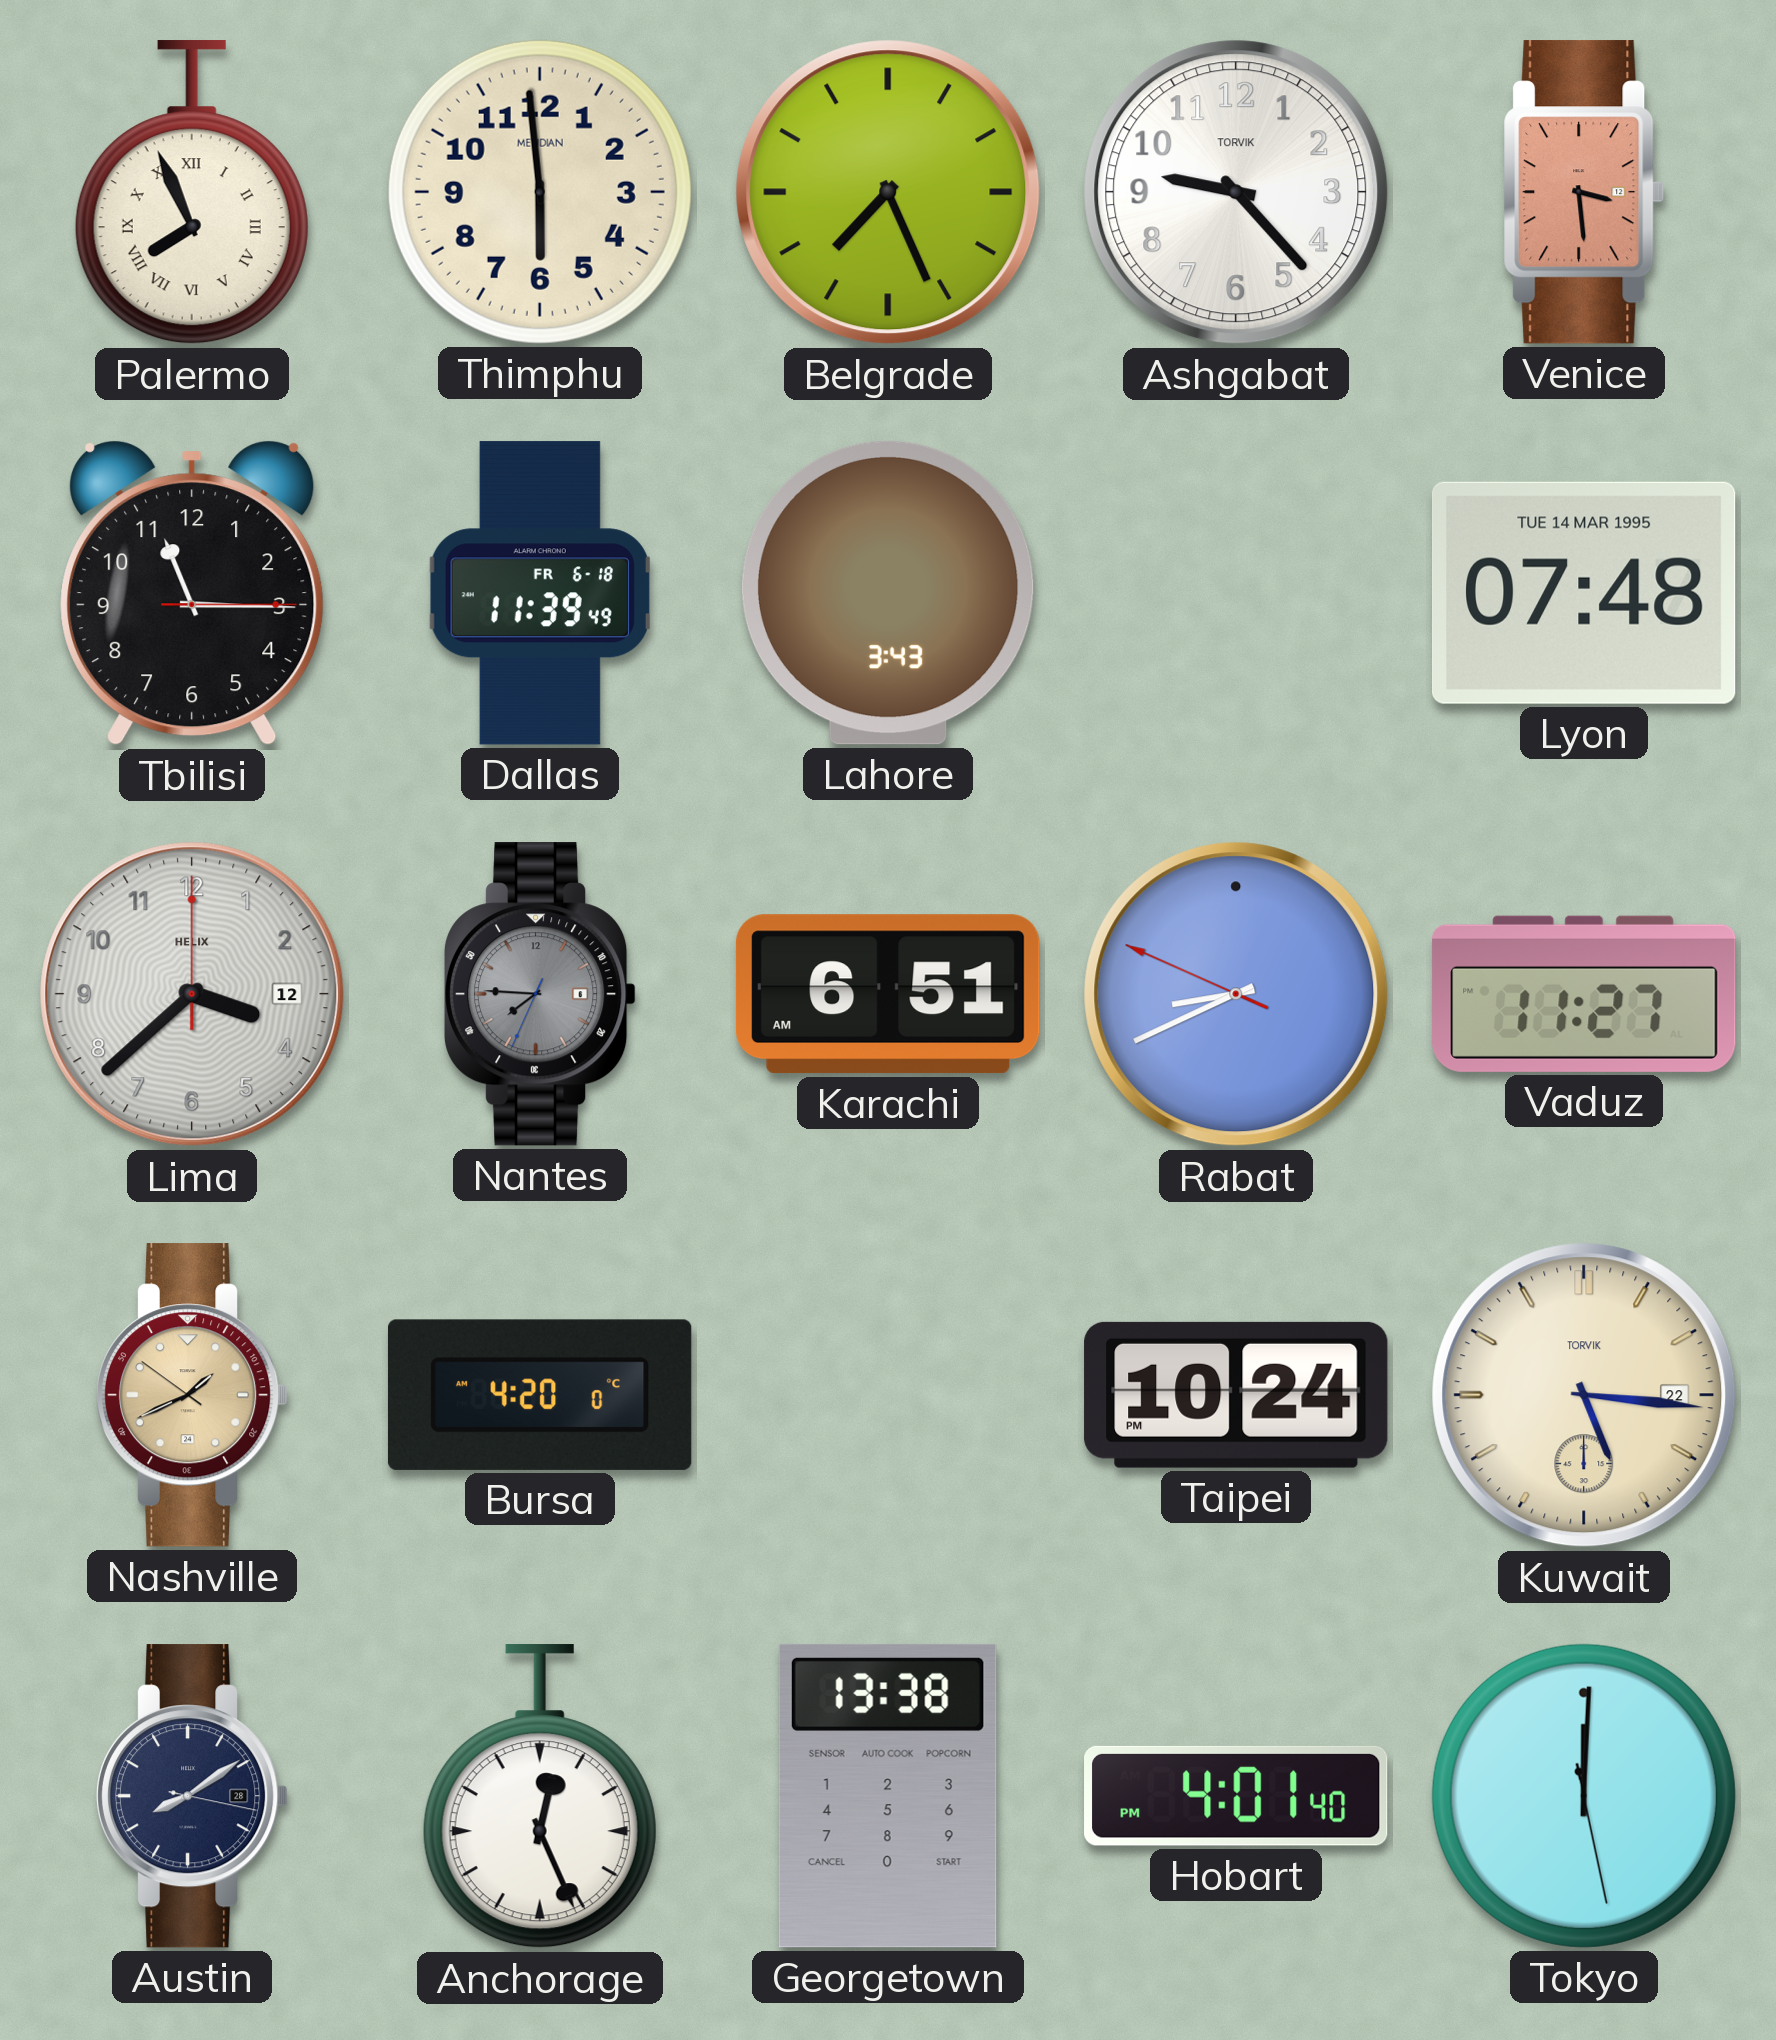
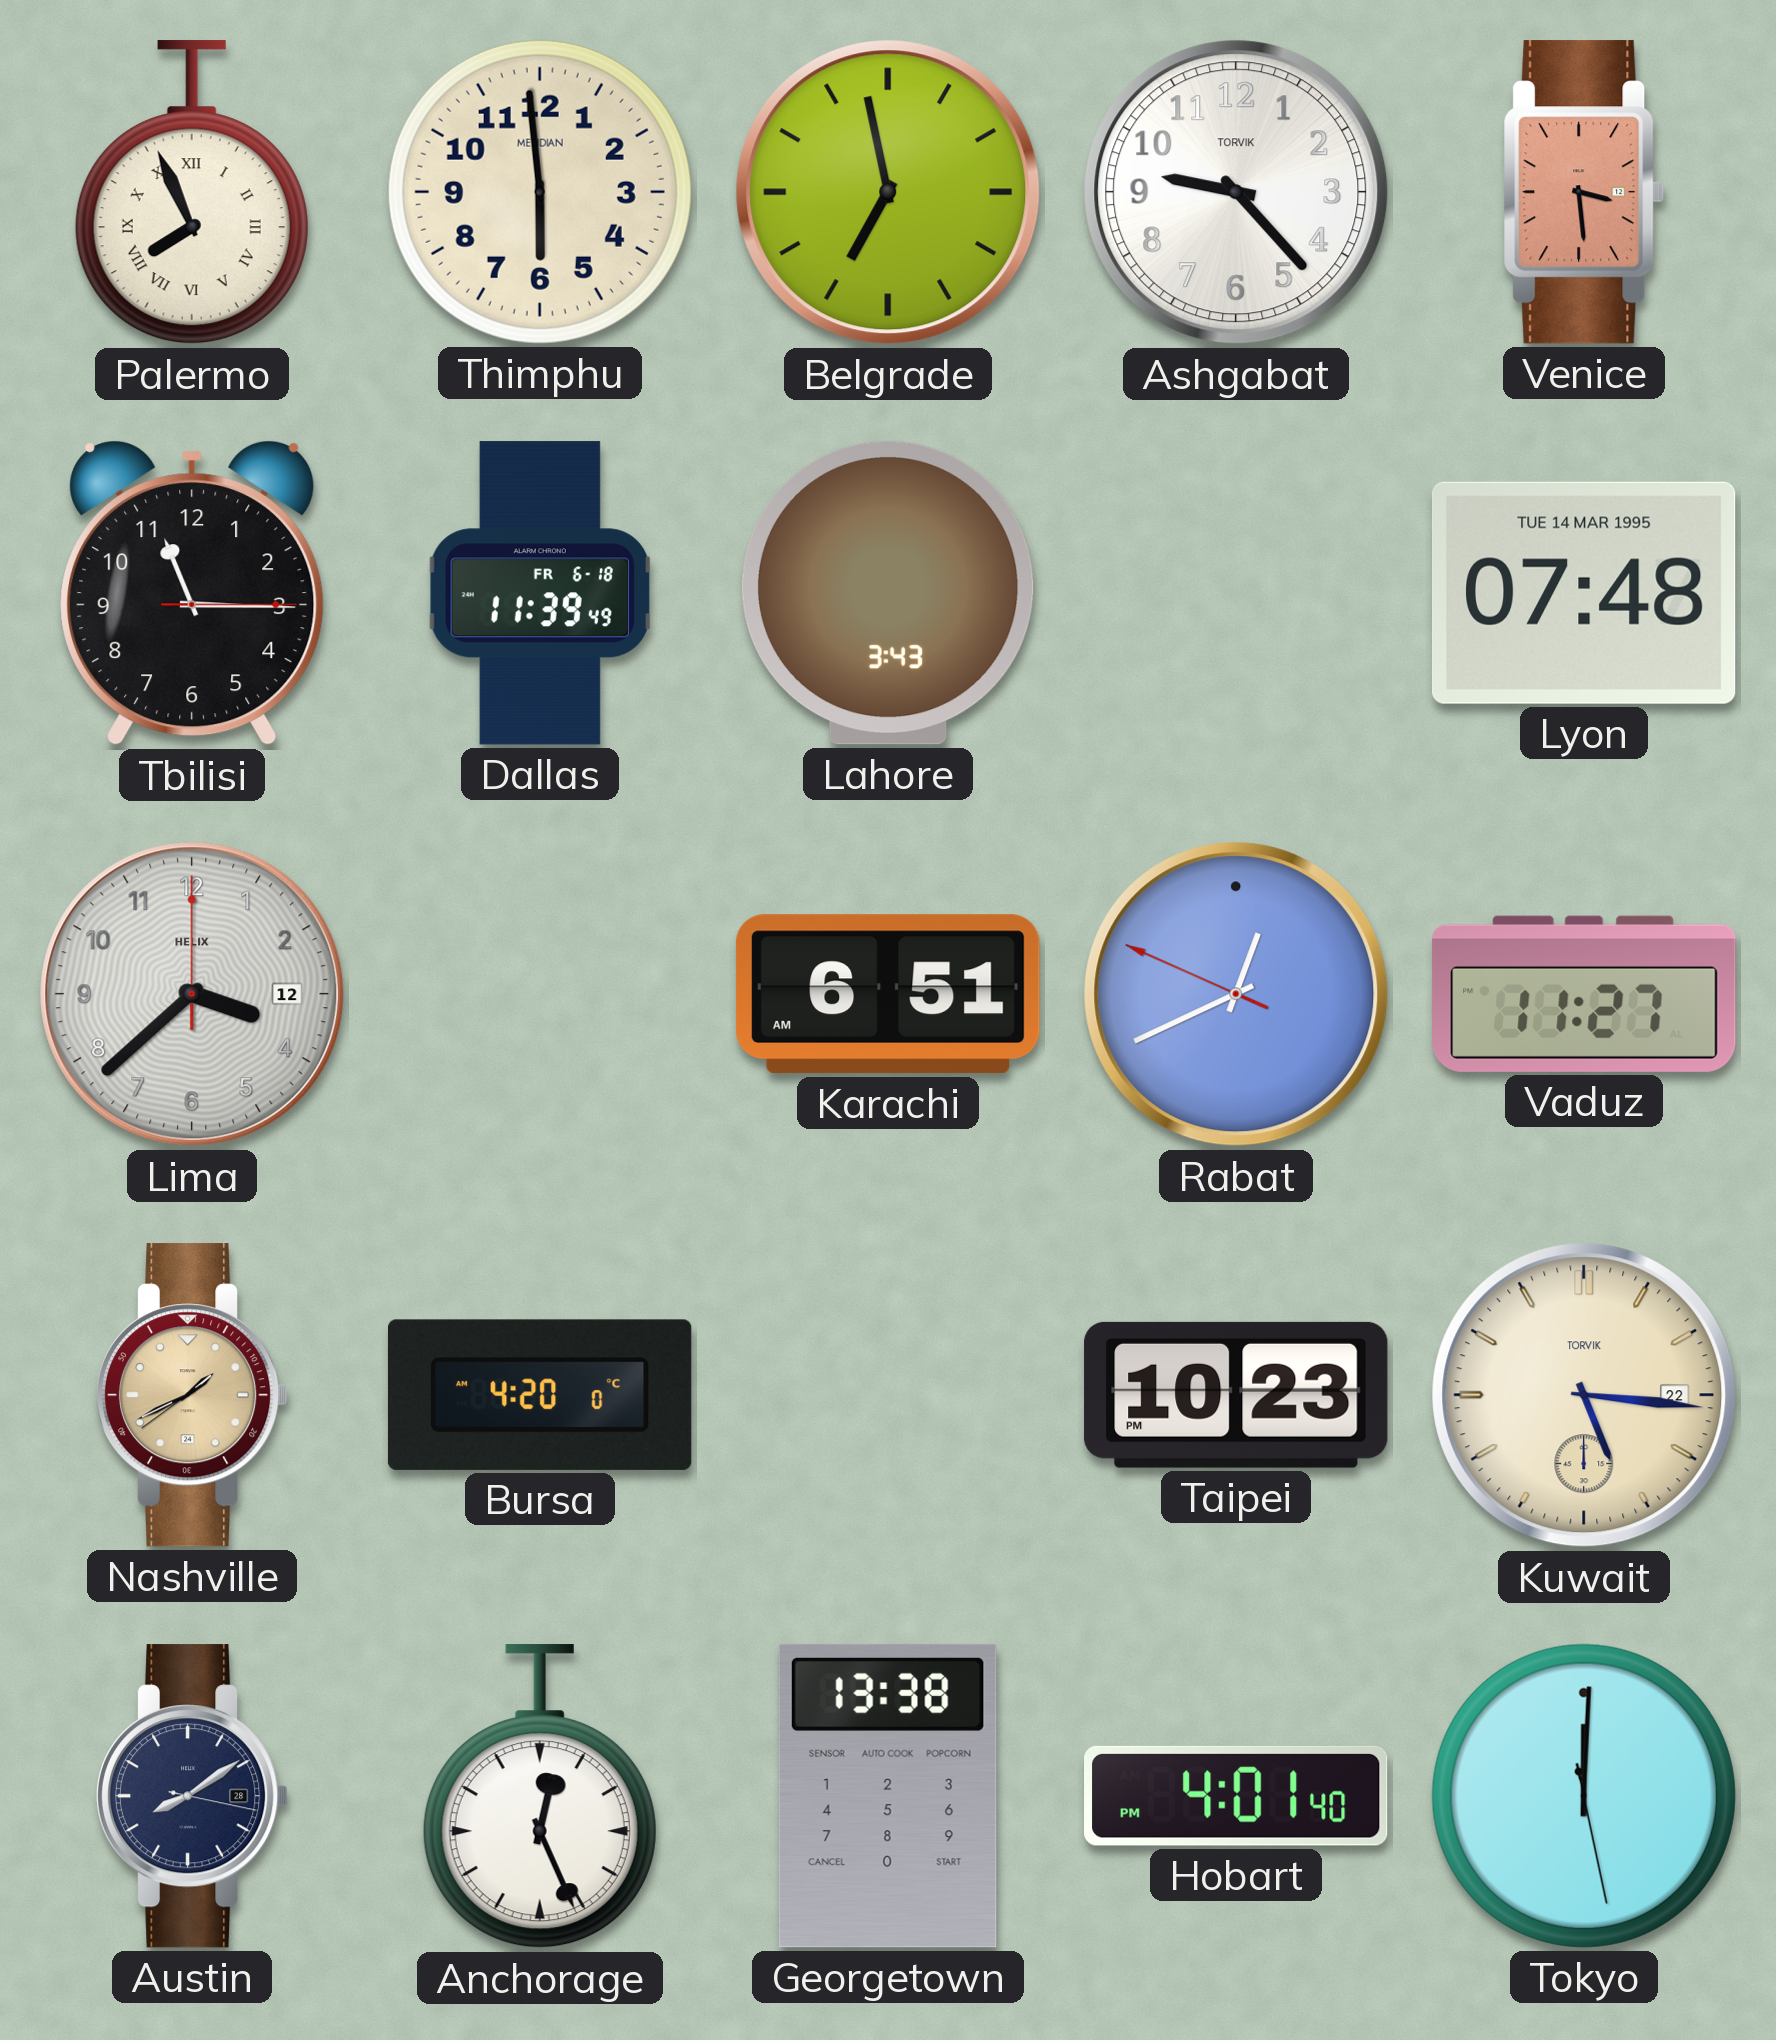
Belgrade: 7:26 -> 6:58
Nantes: 7:45 -> none
Rabat: 8:40 -> 12:40
Nashville: 1:40:51 -> 1:40:39
Taipei: 10:24 -> 10:23
